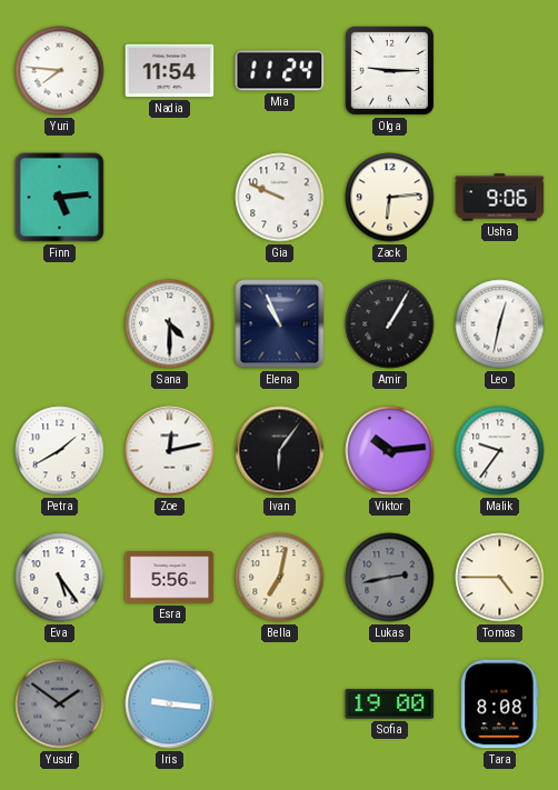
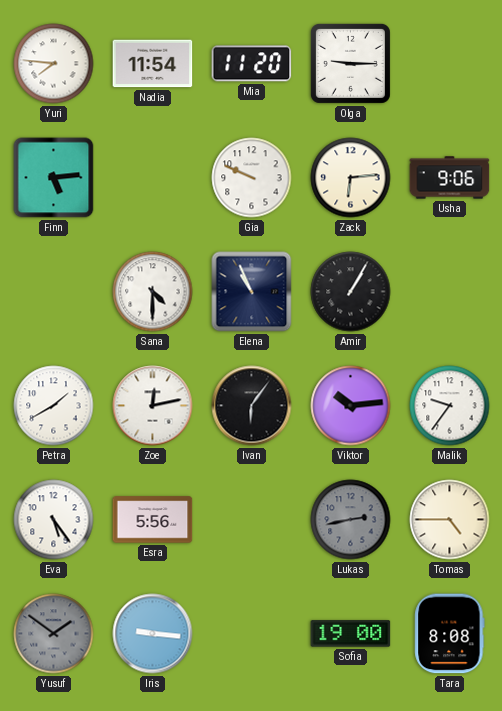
Mia: 11:24 -> 11:20
Leo: 12:32 -> none
Bella: 7:02 -> none
